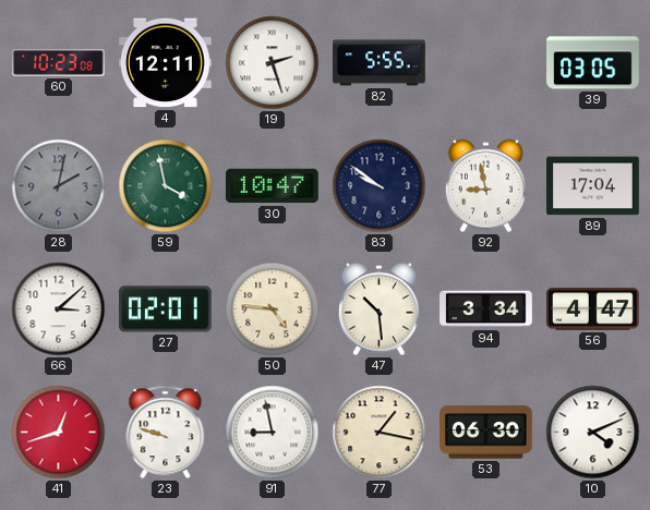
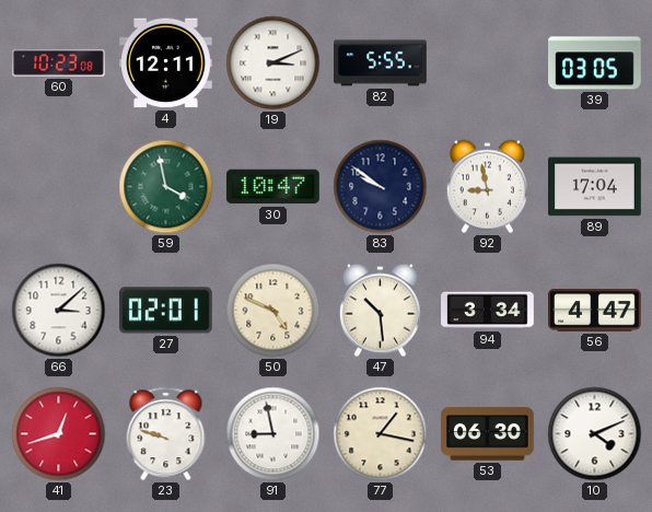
19: 2:27 -> 3:11
28: 2:02 -> none
50: 4:46 -> 4:49
